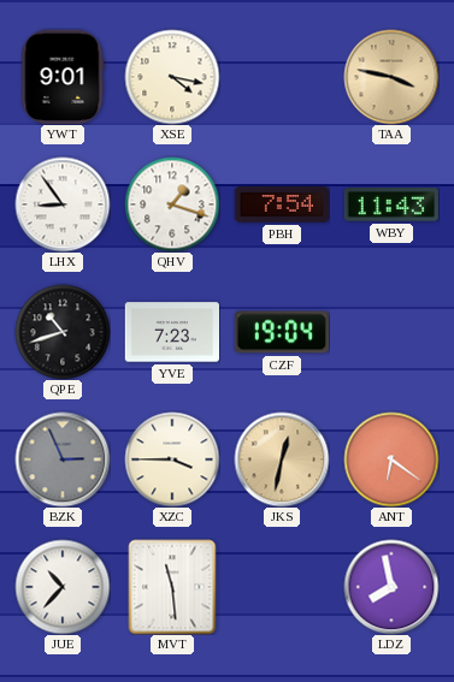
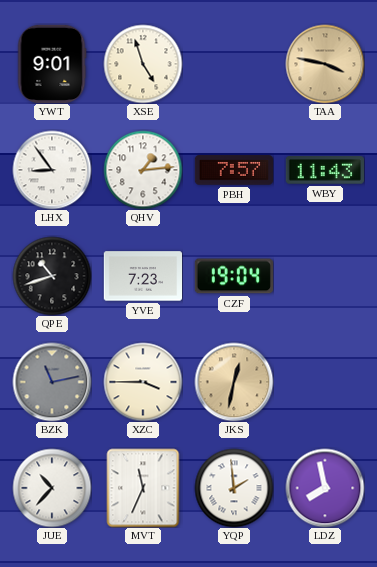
XSE: 4:17 -> 4:57
QHV: 1:18 -> 1:14
PBH: 7:54 -> 7:57
BZK: 2:56 -> 11:13
ANT: 6:21 -> none
MVT: 11:29 -> 11:34
YQP: none -> 1:59
